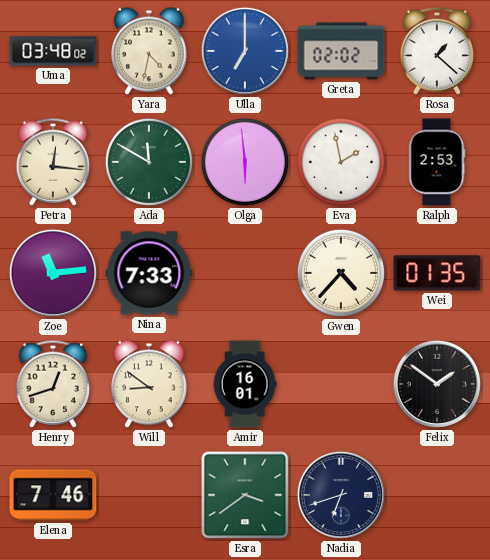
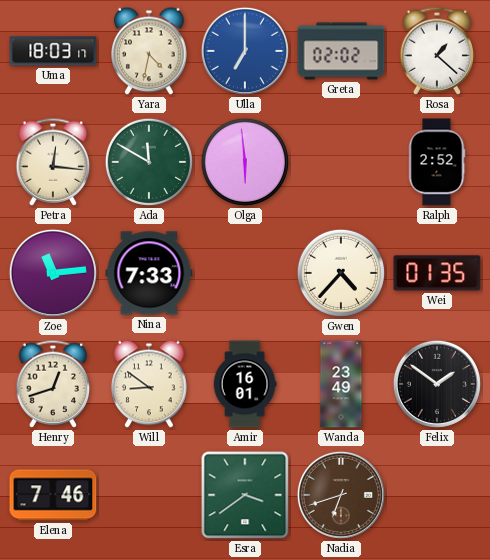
Uma: 03:48 -> 18:03
Eva: 1:58 -> none
Ralph: 2:53 -> 2:52
Wanda: none -> 23:49
Nadia dial: navy -> brown
